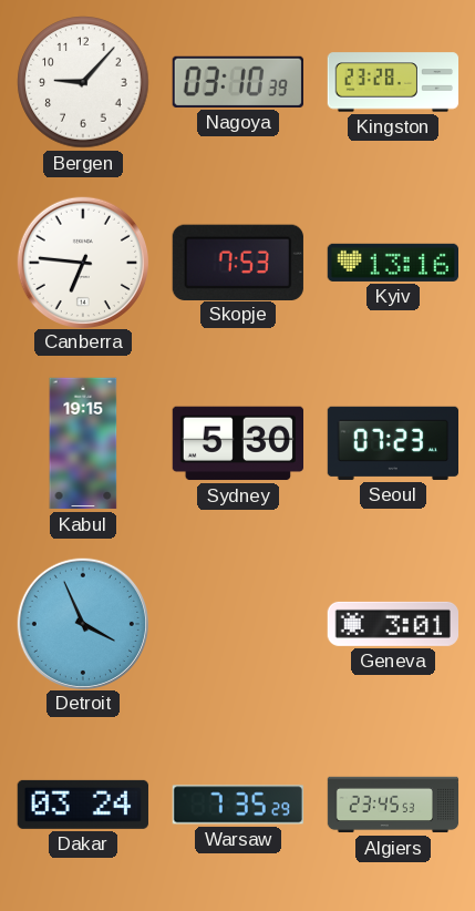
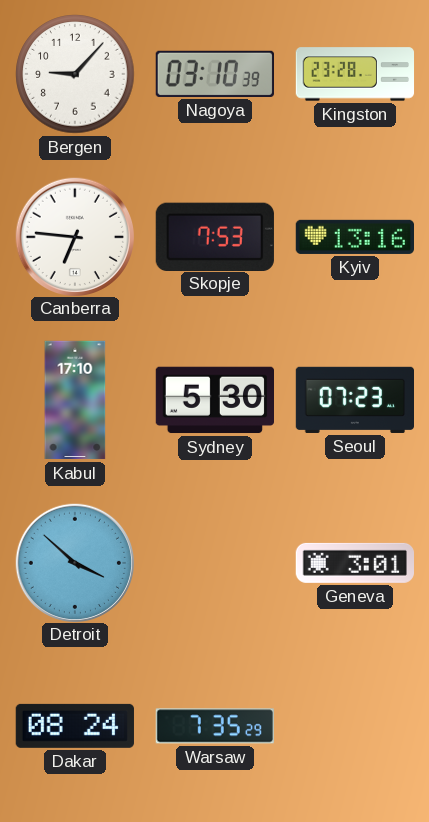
Kabul: 19:15 -> 17:10
Detroit: 3:56 -> 3:52
Dakar: 03:24 -> 08:24
Algiers: 23:45 -> none
